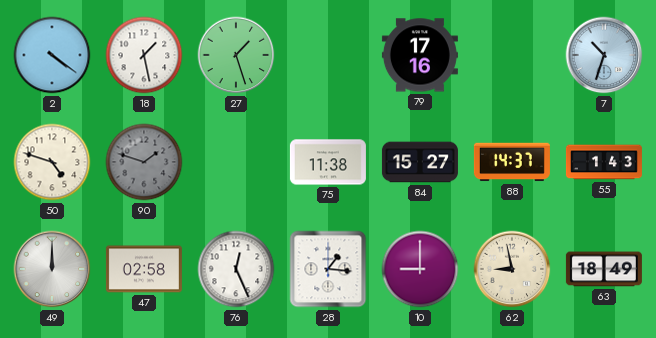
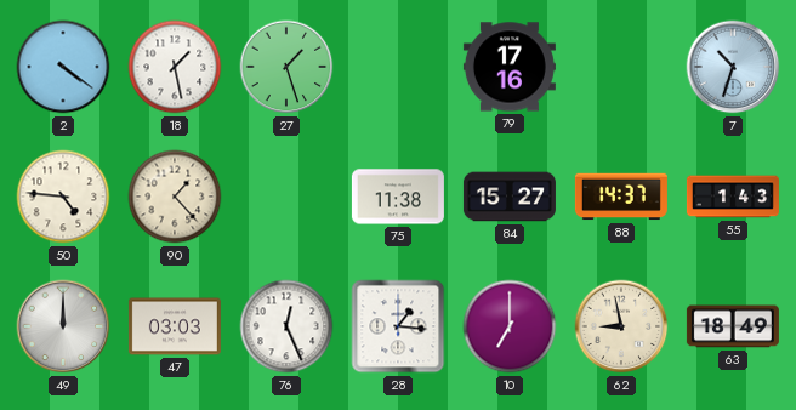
50: 4:48 -> 4:46
90: 1:48 -> 1:23
90 dial: grey -> cream
47: 02:58 -> 03:03
10: 9:00 -> 7:00
